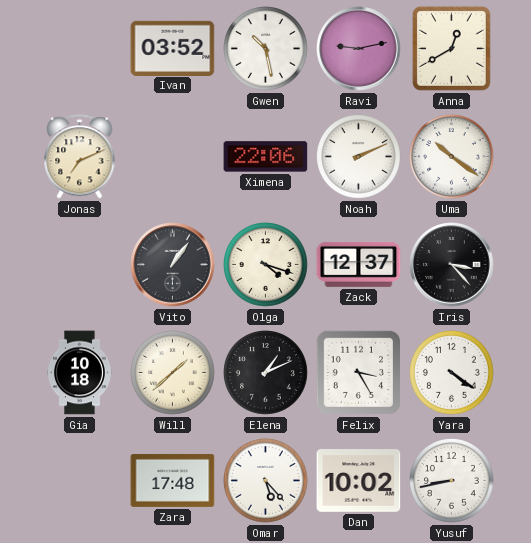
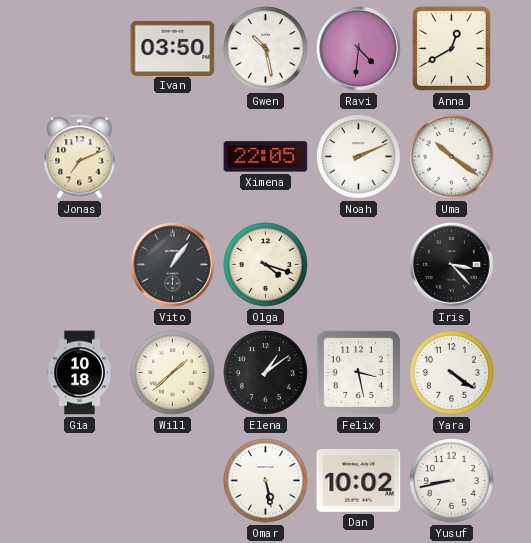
Ivan: 03:52 -> 03:50
Ravi: 9:13 -> 4:31
Ximena: 22:06 -> 22:05
Zack: 12:37 -> none
Elena: 1:11 -> 1:09
Felix: 3:25 -> 3:28
Zara: 17:48 -> none
Omar: 5:23 -> 5:28
